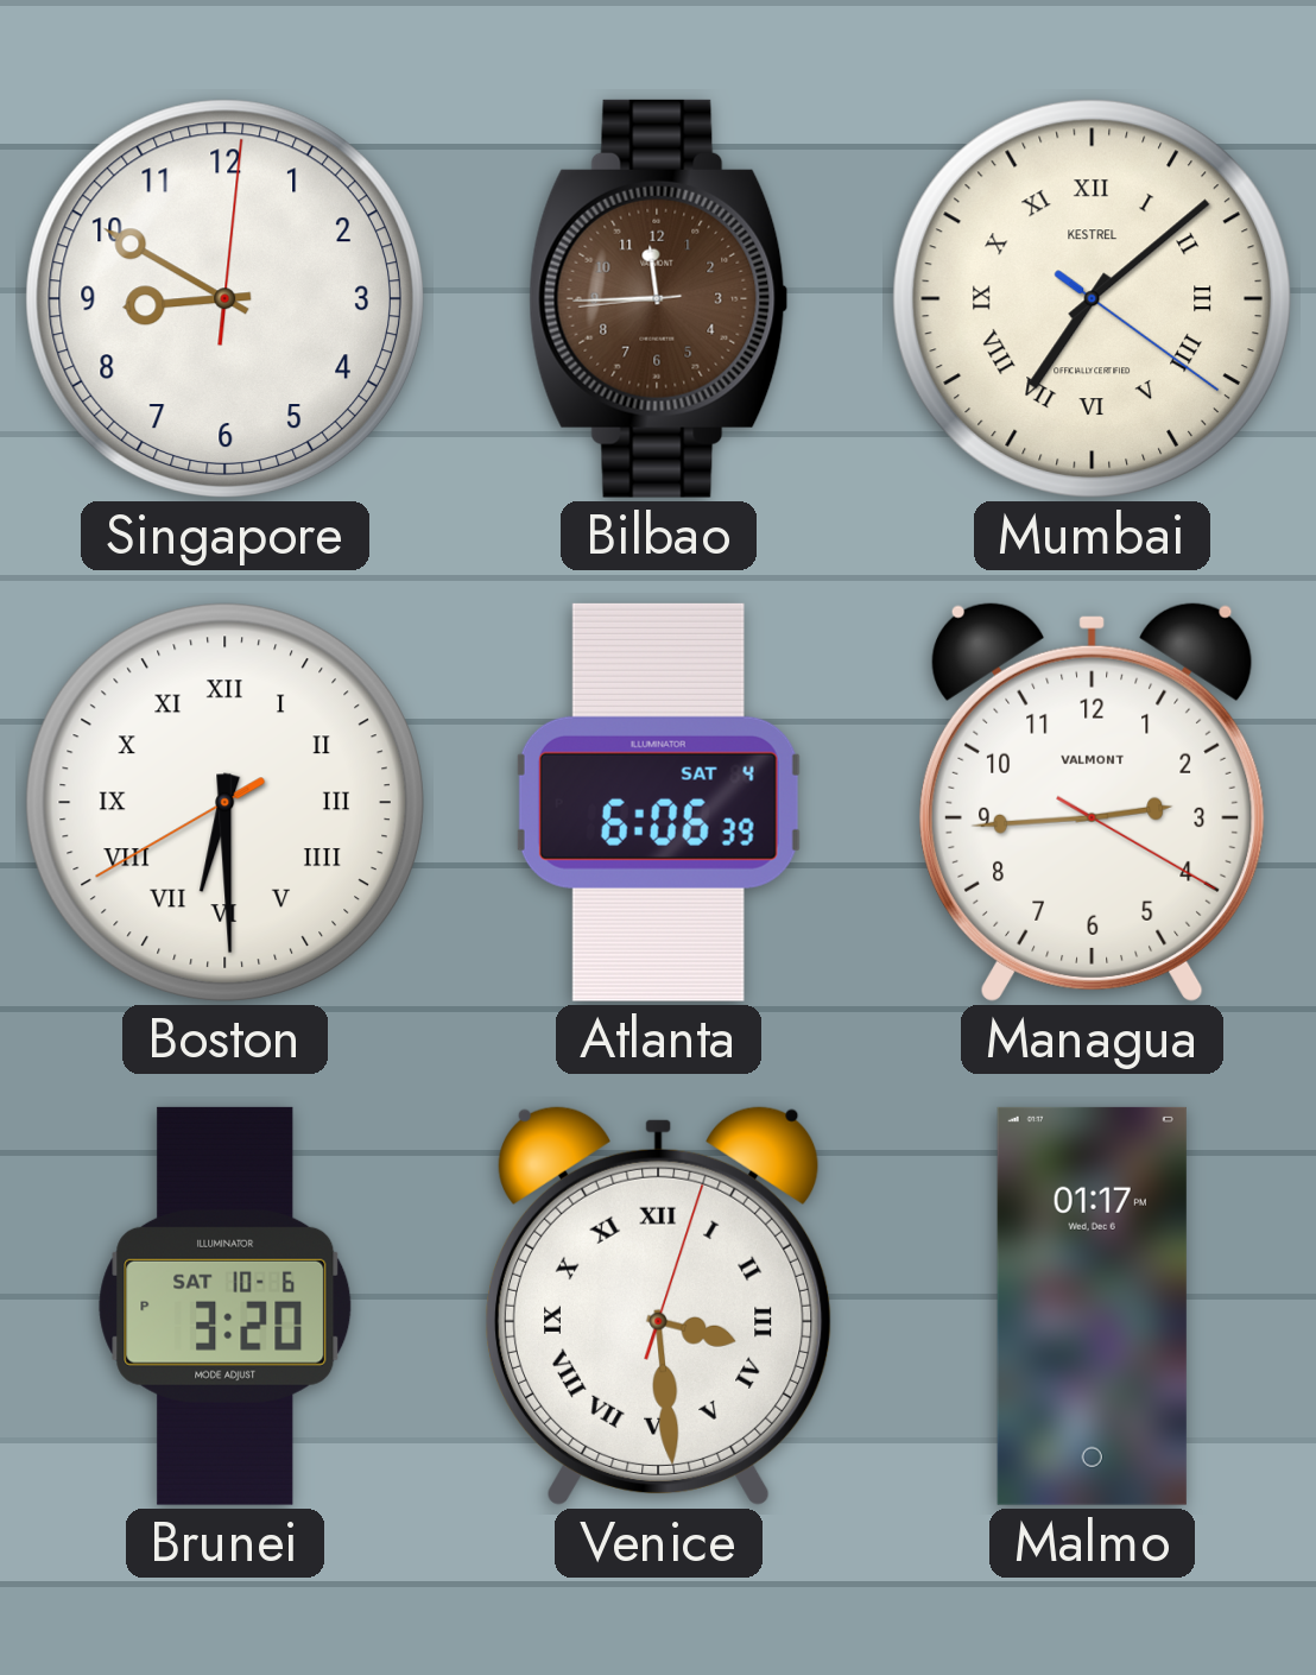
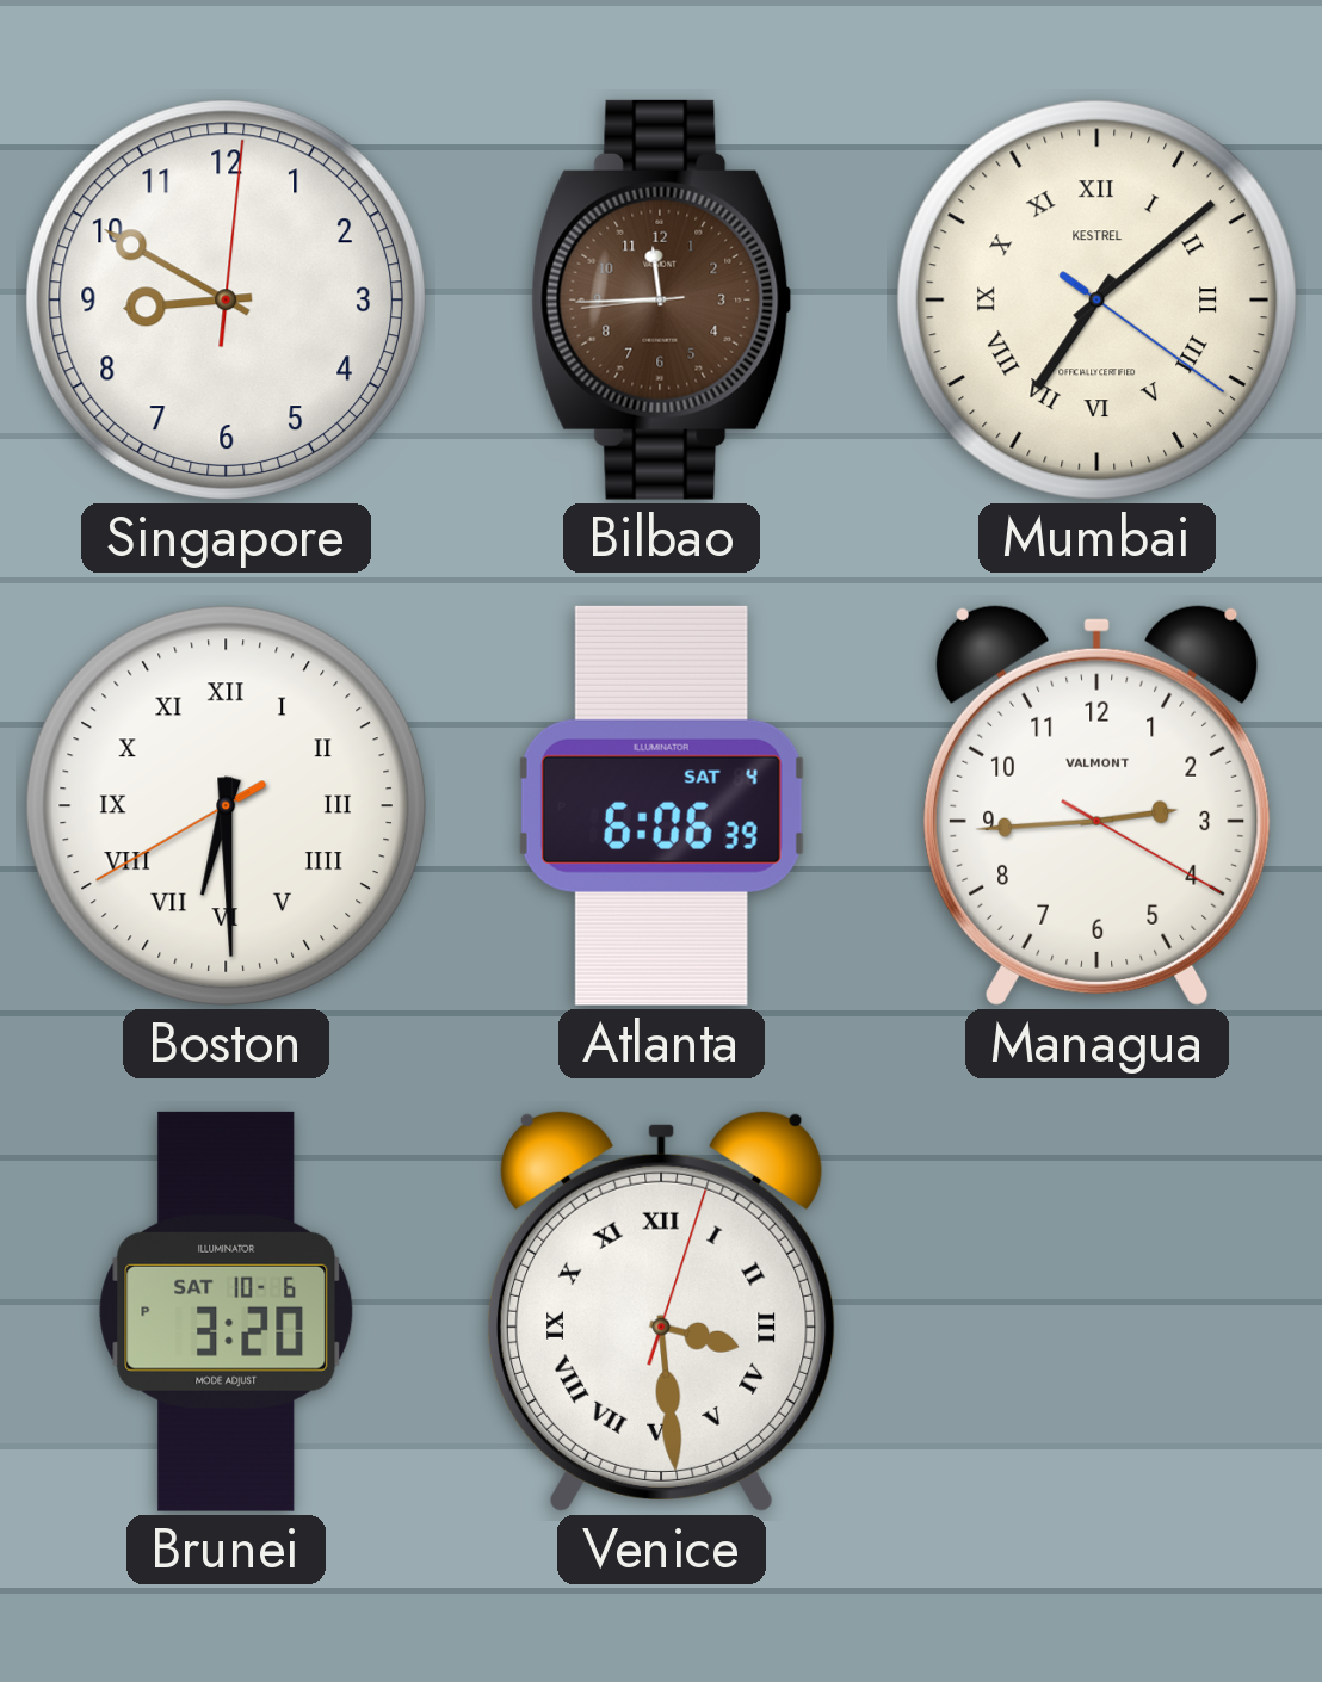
Malmo: 01:17 -> none
